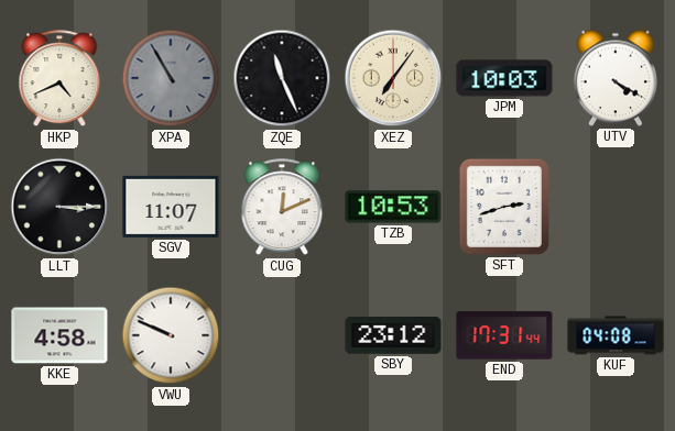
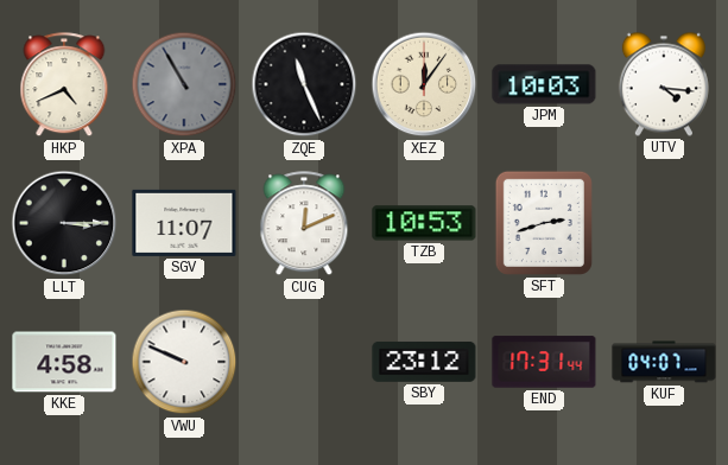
XEZ: 7:06 -> 12:06
UTV: 4:20 -> 4:16
KUF: 04:08 -> 04:07
